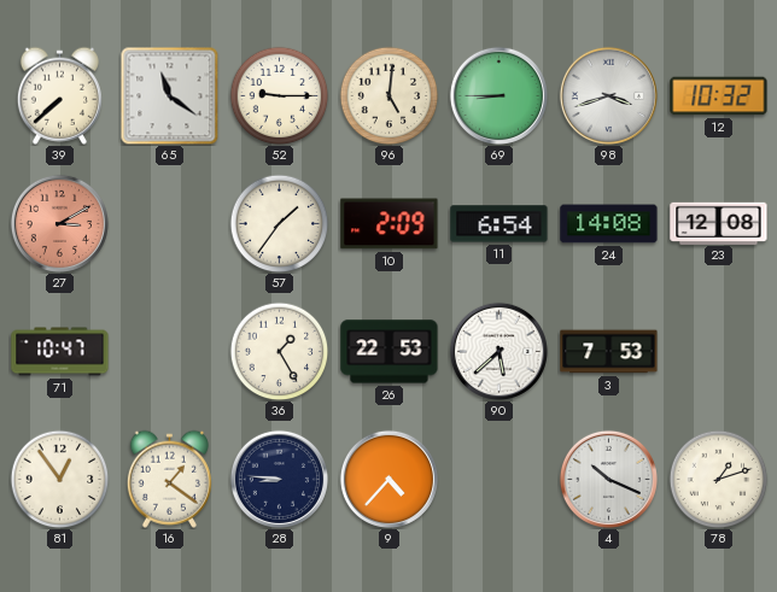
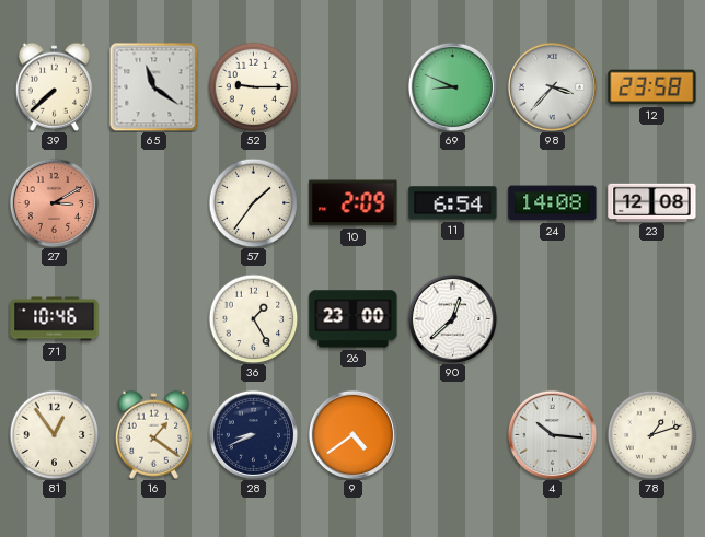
96: 5:01 -> none
69: 8:45 -> 8:49
98: 3:42 -> 3:37
12: 10:32 -> 23:58
71: 10:47 -> 10:46
26: 22:53 -> 23:00
90: 5:38 -> 12:38
3: 7:53 -> none
28: 8:46 -> 8:41
9: 4:37 -> 4:39
4: 10:19 -> 10:16
